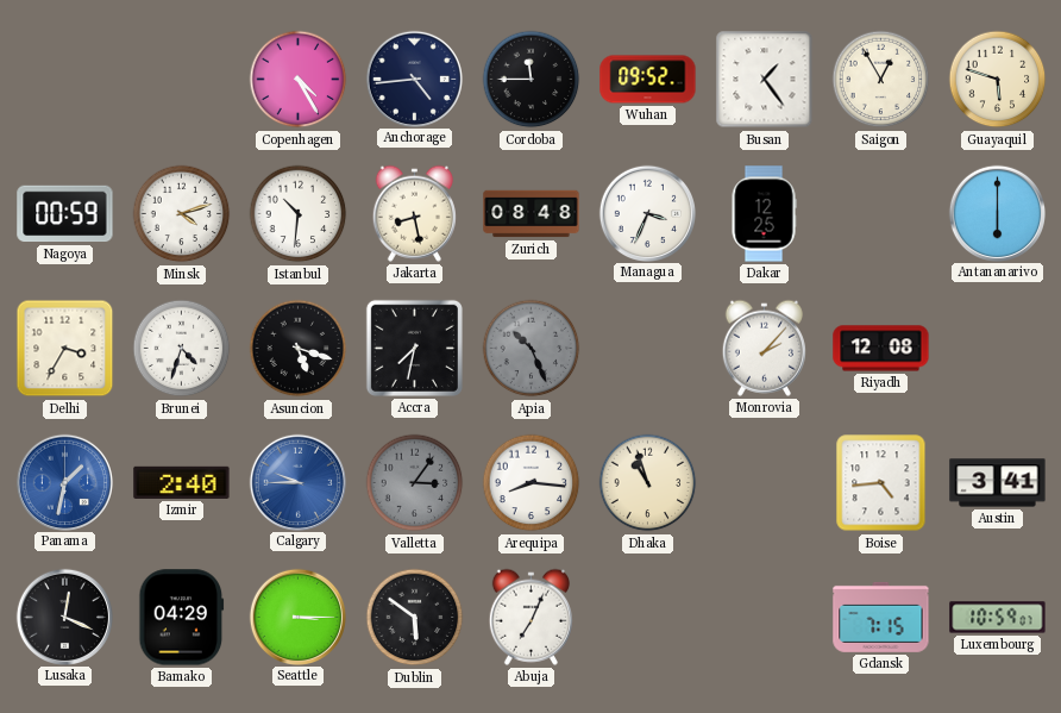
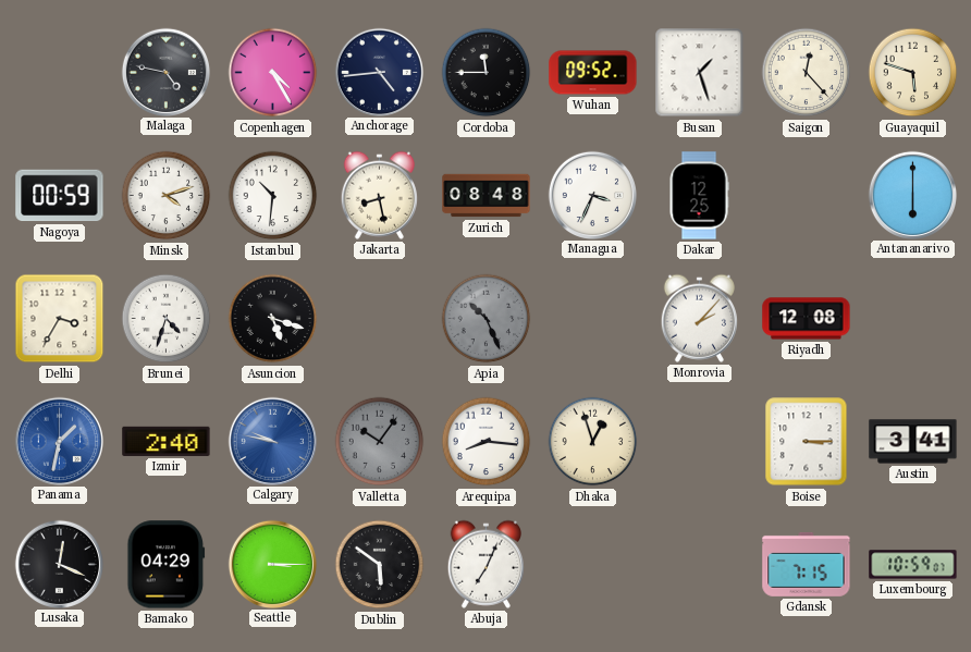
Malaga: none -> 4:47
Busan: 1:24 -> 1:27
Saigon: 12:55 -> 12:23
Accra: 7:32 -> none
Calgary: 9:45 -> 9:47
Valletta: 3:06 -> 10:06
Dhaka: 10:57 -> 12:57
Boise: 4:44 -> 3:15
